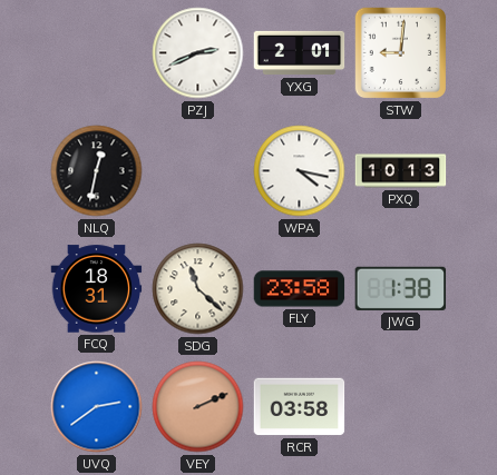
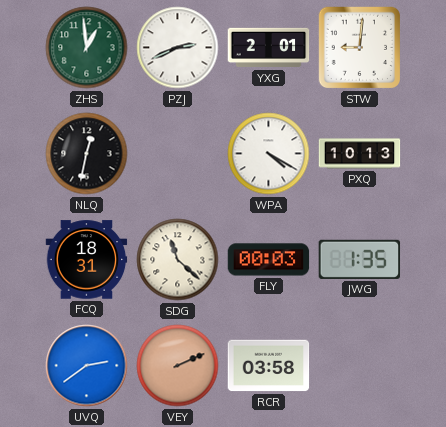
ZHS: none -> 12:59
WPA: 4:17 -> 4:20
FLY: 23:58 -> 00:03
JWG: 1:38 -> 1:35
